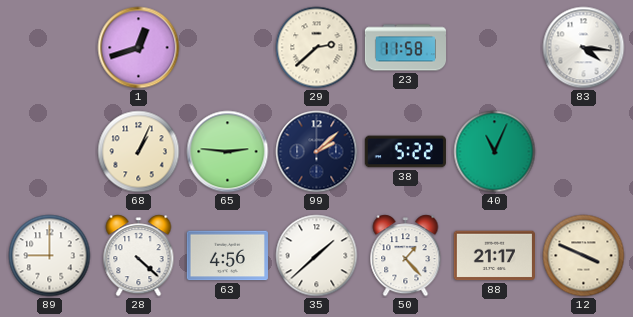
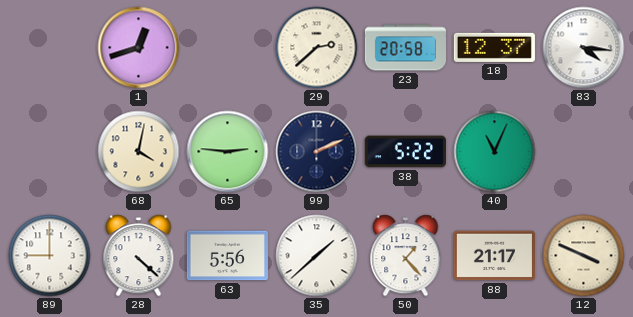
23: 11:58 -> 20:58
18: none -> 12:37
68: 1:04 -> 4:02
99: 2:08 -> 2:11
63: 4:56 -> 5:56
